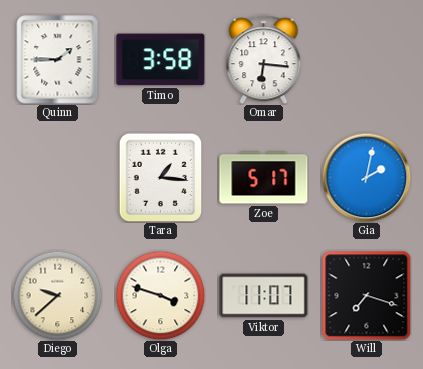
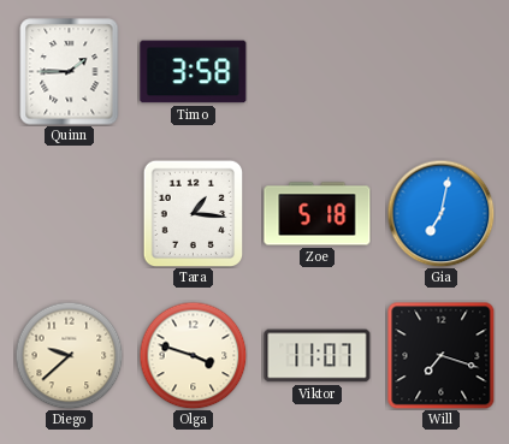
Omar: 6:16 -> none
Zoe: 5:17 -> 5:18
Gia: 2:02 -> 7:02
